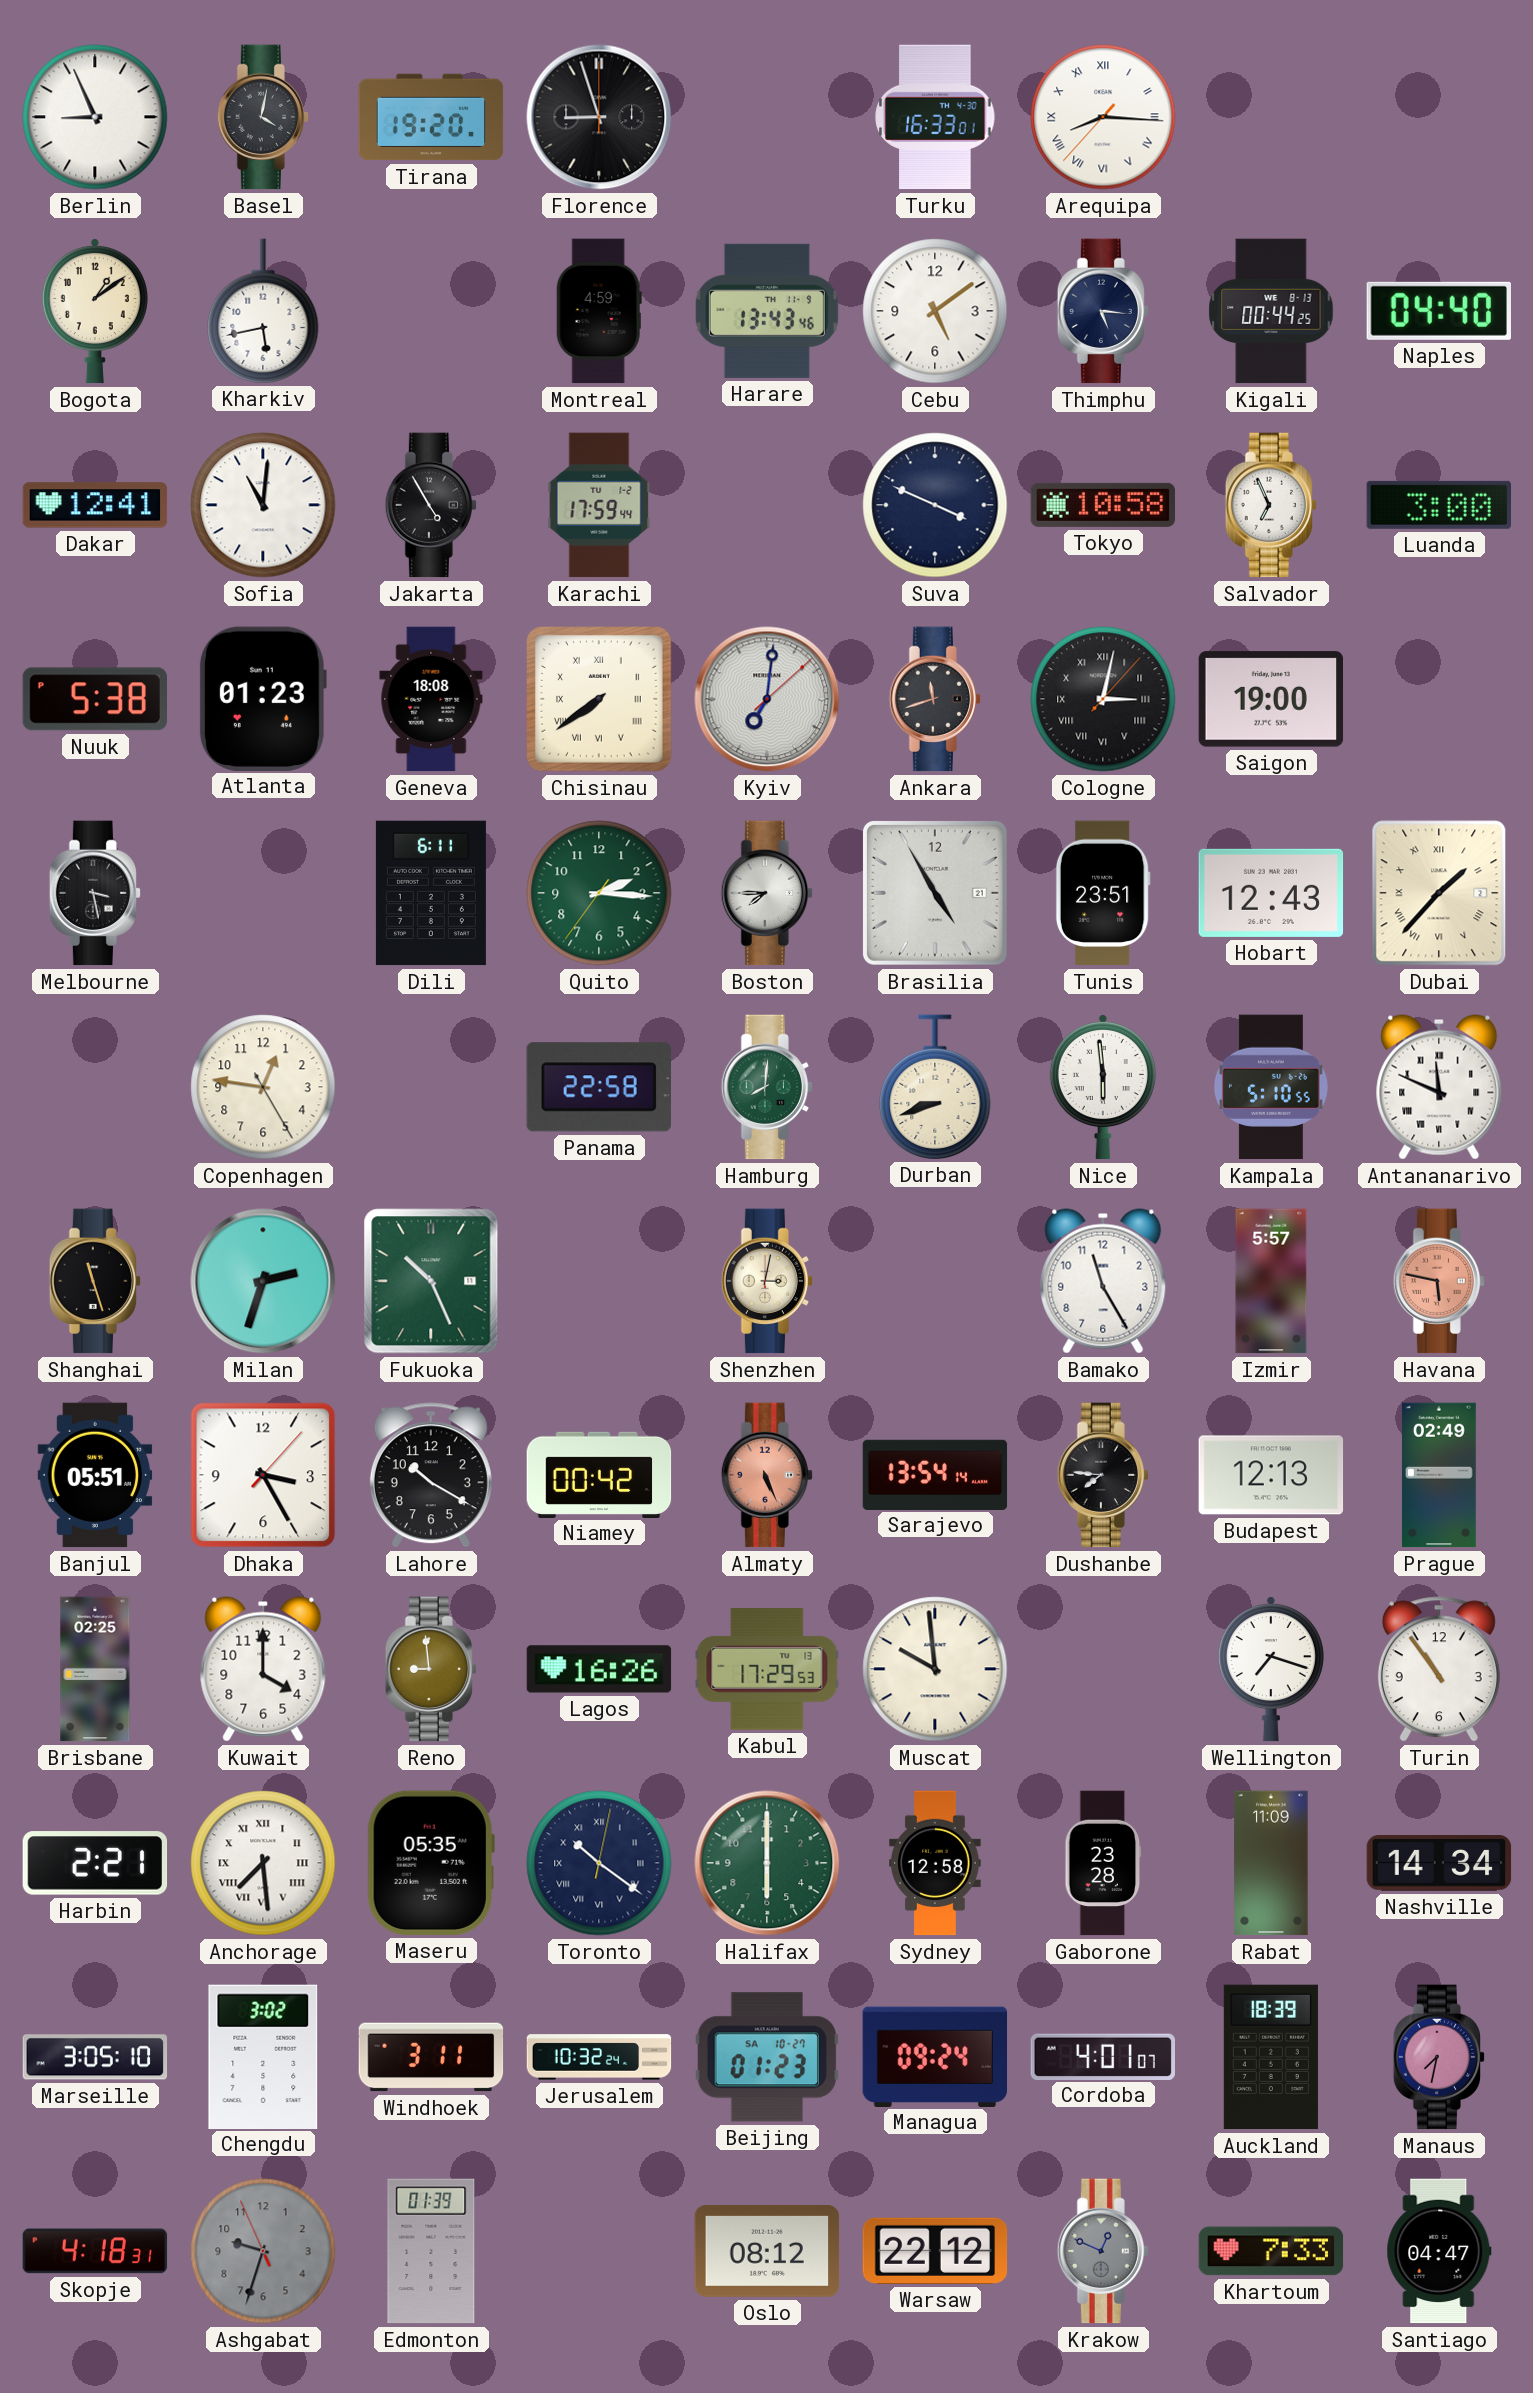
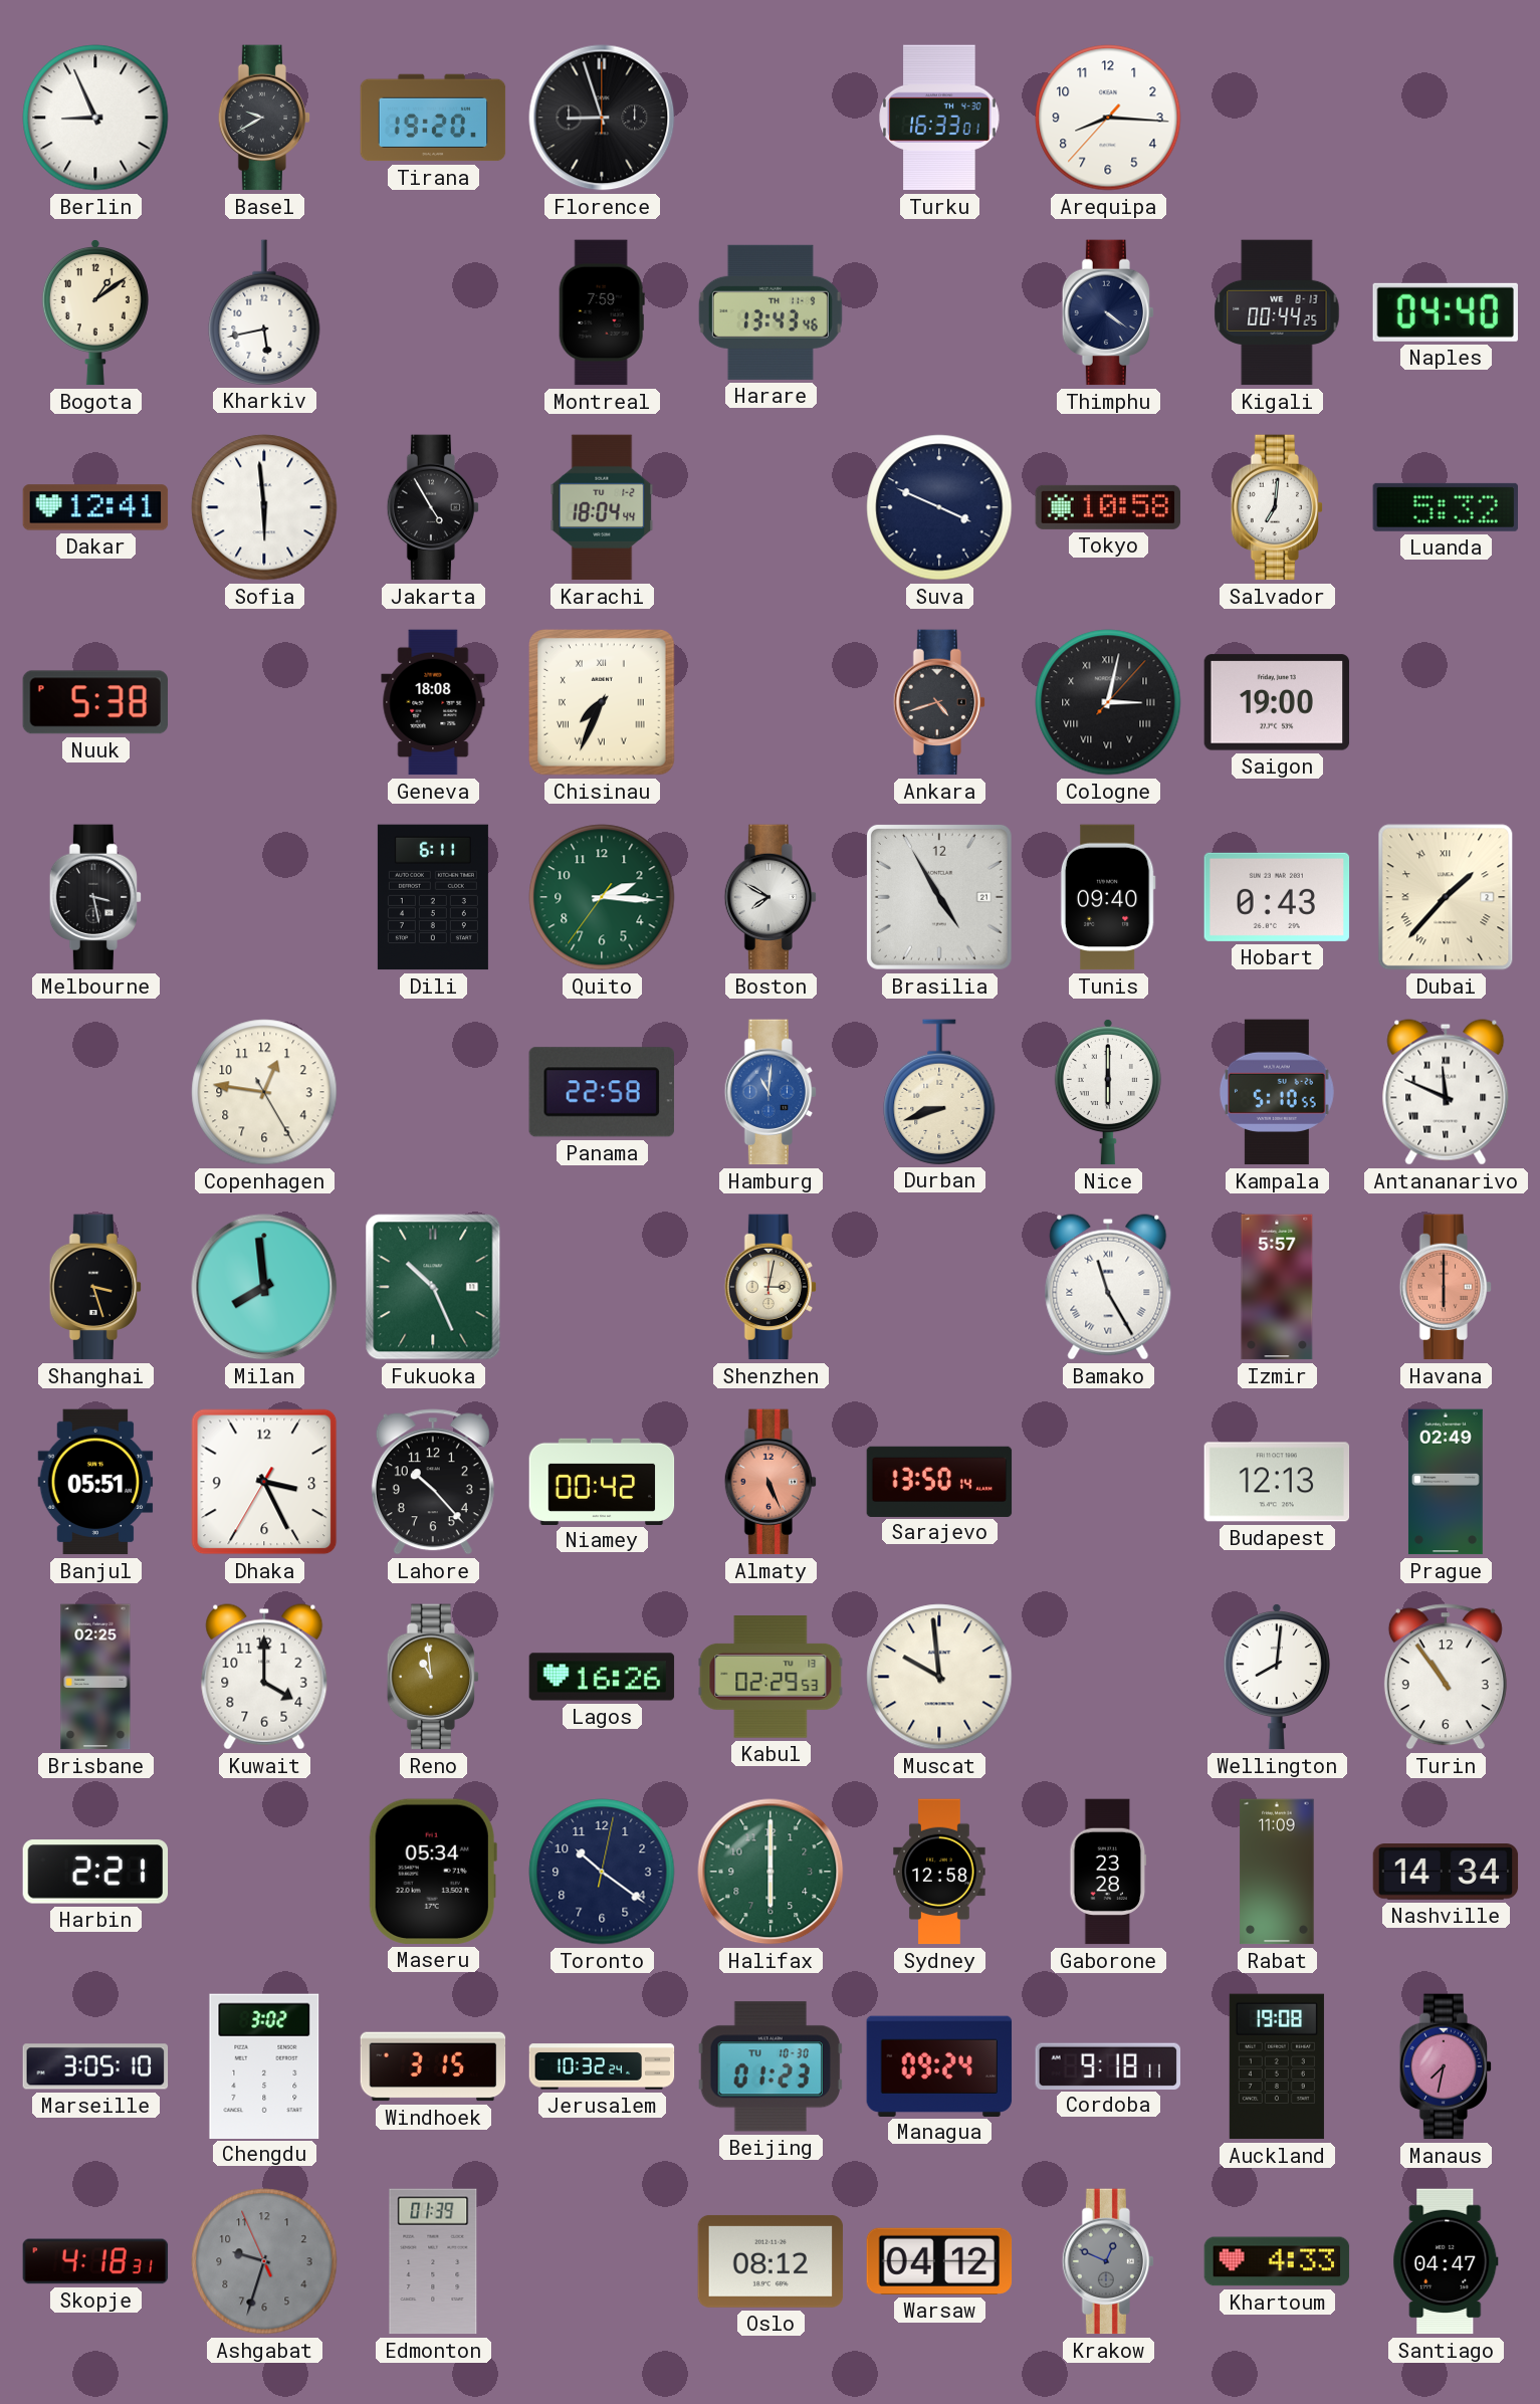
Basel: 4:02 -> 9:40
Arequipa numerals: Roman -> Arabic
Montreal: 4:59 -> 7:59
Cebu: 5:09 -> none
Thimphu: 5:16 -> 4:21
Sofia: 11:01 -> 5:59
Karachi: 17:59 -> 18:04
Salvador: 6:56 -> 7:01
Luanda: 3:00 -> 5:32
Atlanta: 01:23 -> none
Chisinau: 7:39 -> 7:34
Kyiv: 7:01 -> none
Ankara: 11:42 -> 4:42
Boston: 7:45 -> 7:50
Tunis: 23:51 -> 09:40
Hobart: 12:43 -> 0:43
Hamburg: 8:01 -> 11:01
Hamburg dial: green -> blue
Nice: 5:59 -> 6:00
Shanghai: 11:27 -> 3:27
Milan: 2:33 -> 7:59
Bamako numerals: Arabic -> Roman
Havana: 5:47 -> 6:00
Dhaka: 3:25:07 -> 3:25:35
Lahore: 10:20 -> 10:23
Sarajevo: 13:54 -> 13:50
Dushanbe: 7:46 -> none
Reno: 8:59 -> 10:59
Kabul: 17:29 -> 02:29
Wellington: 7:18 -> 8:01
Anchorage: 7:29 -> none
Maseru: 05:35 -> 05:34
Toronto numerals: Roman -> Arabic
Windhoek: 3:11 -> 3:15
Beijing date: SA 10-27 -> TU 10-30
Cordoba: 4:01 -> 9:18
Auckland: 18:39 -> 19:08
Warsaw: 22:12 -> 04:12
Khartoum: 7:33 -> 4:33
